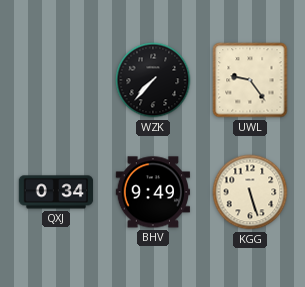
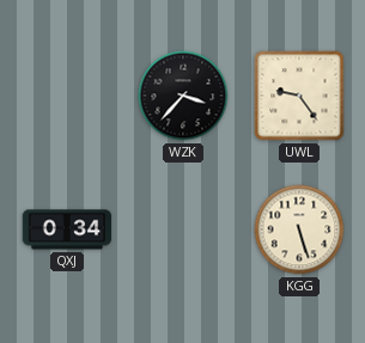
WZK: 7:37 -> 3:37
BHV: 9:49 -> none
